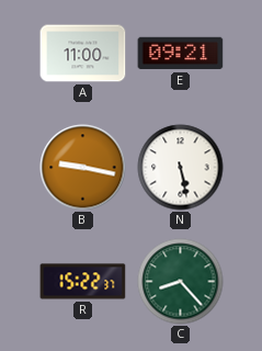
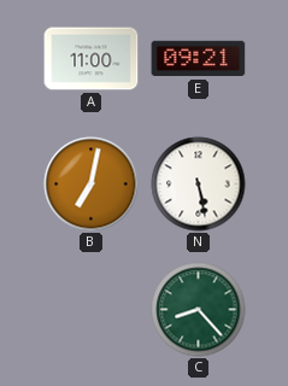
B: 9:17 -> 7:02
R: 15:22 -> none
